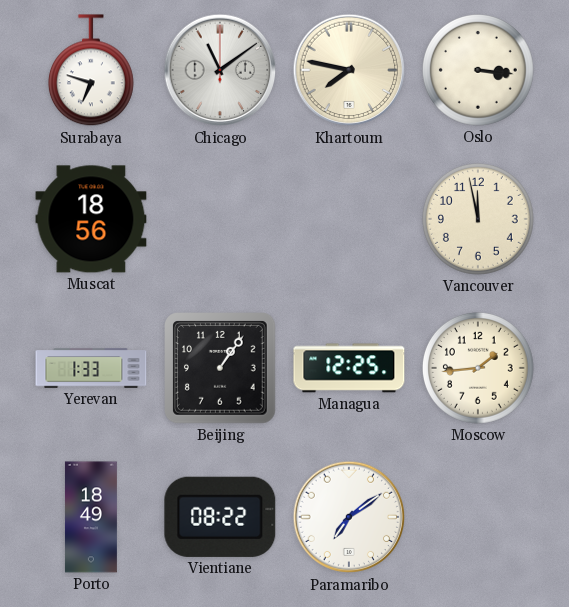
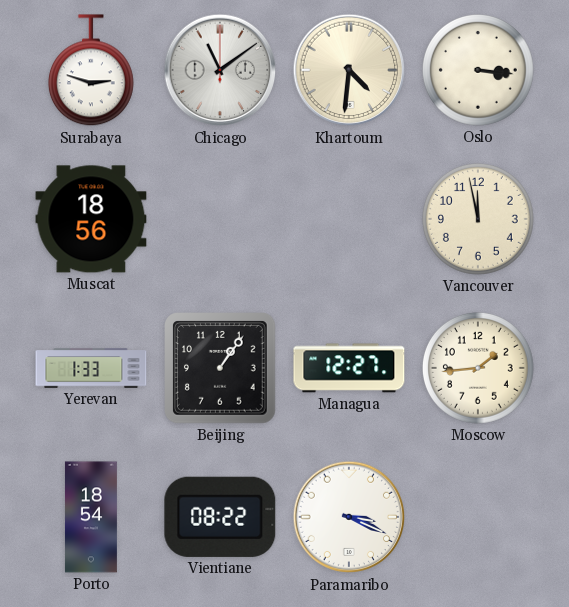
Surabaya: 6:48 -> 2:48
Khartoum: 7:47 -> 4:31
Managua: 12:25 -> 12:27
Porto: 18:49 -> 18:54
Paramaribo: 7:09 -> 3:19
